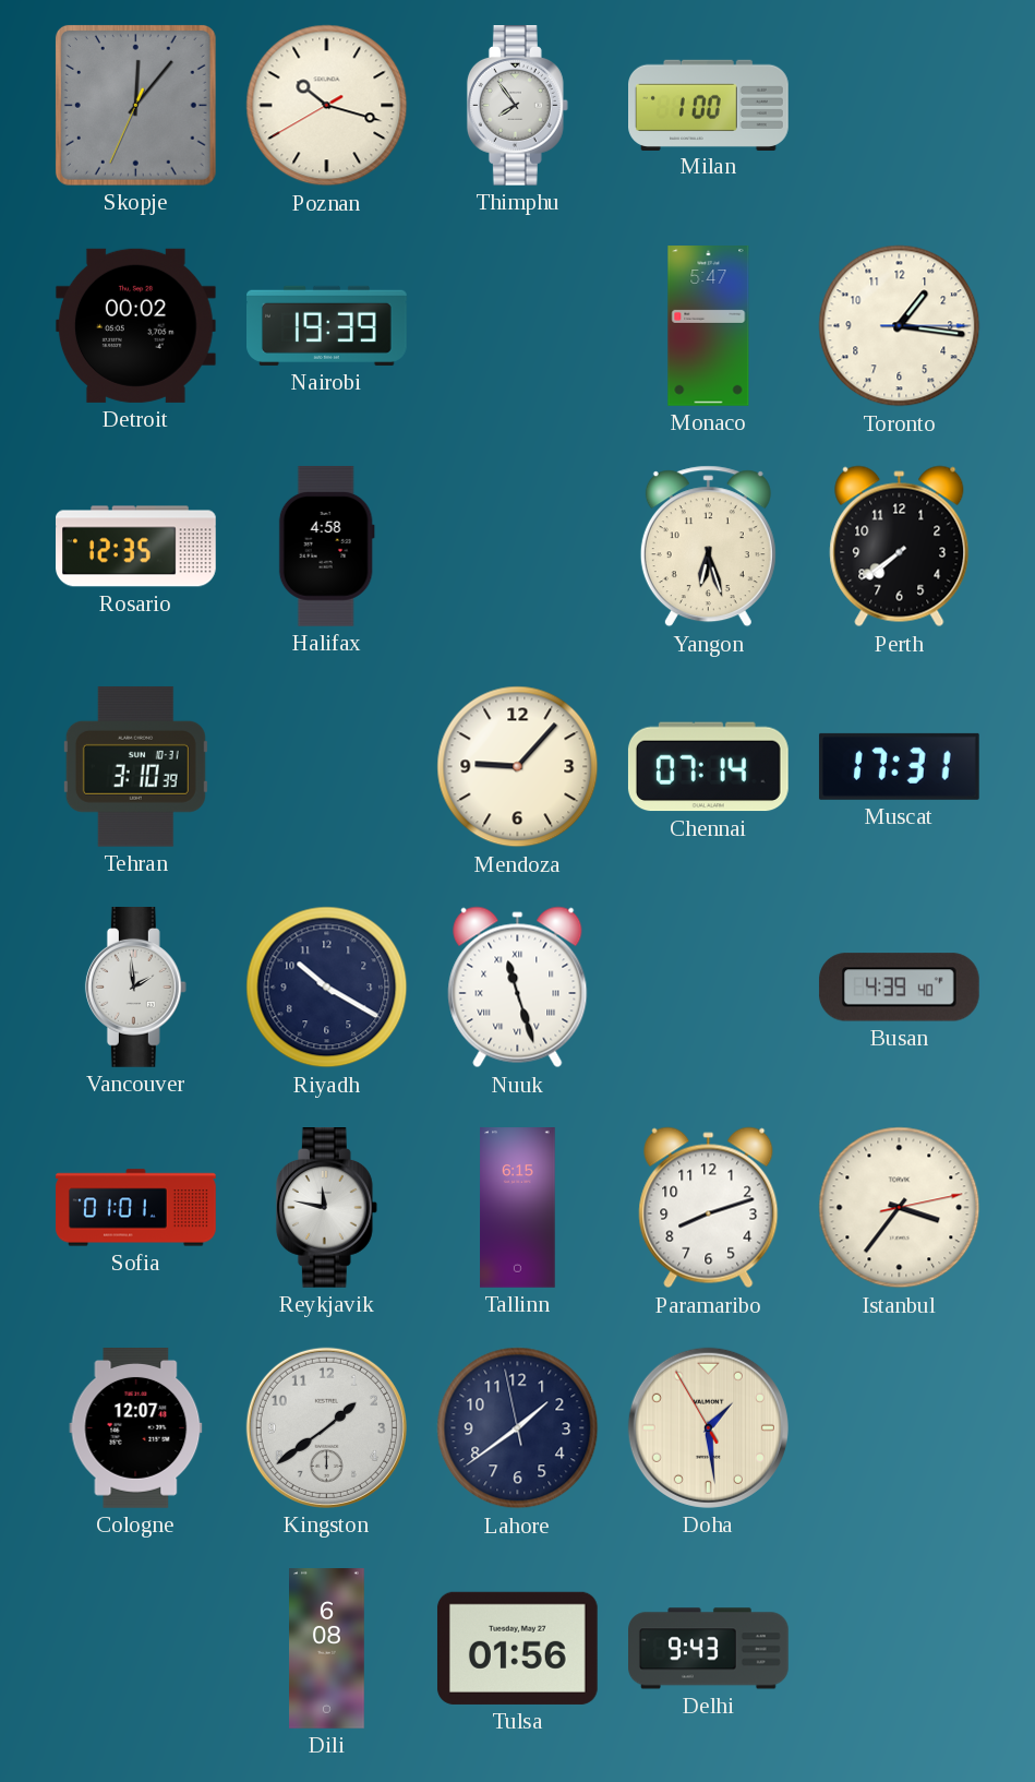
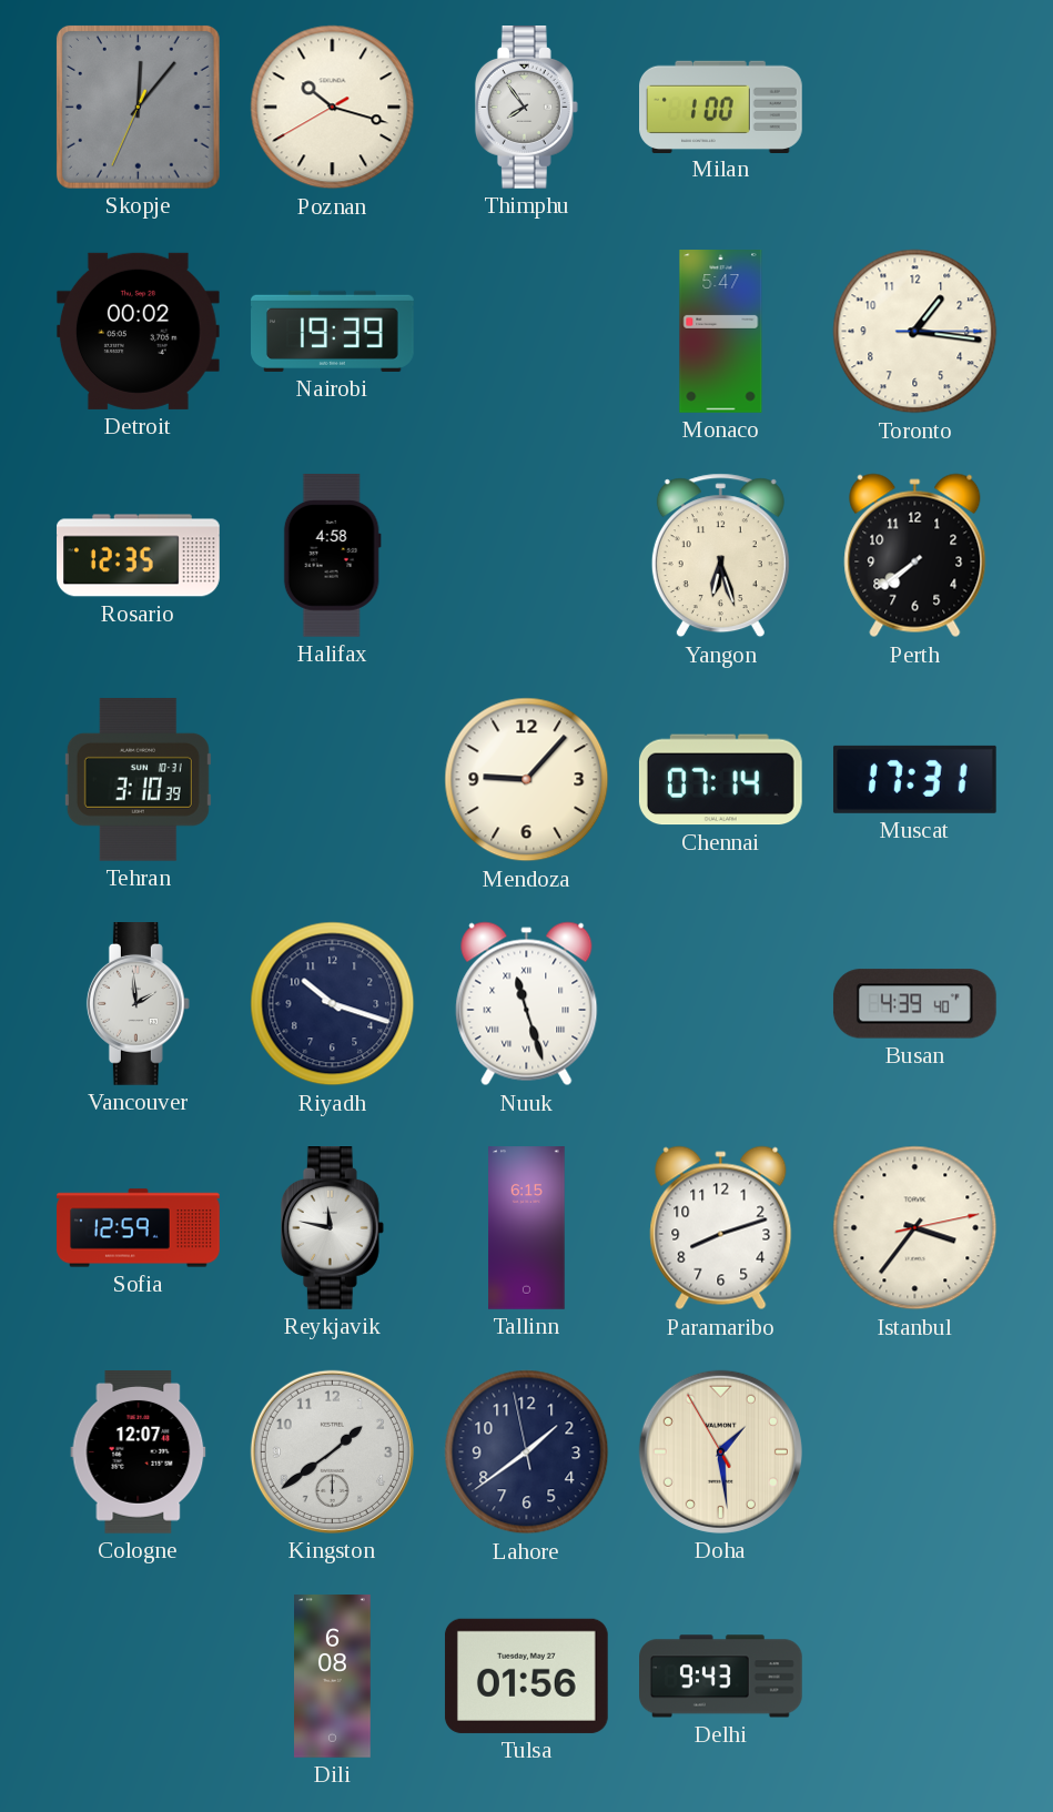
Riyadh: 10:20 -> 10:18
Sofia: 01:01 -> 12:59
